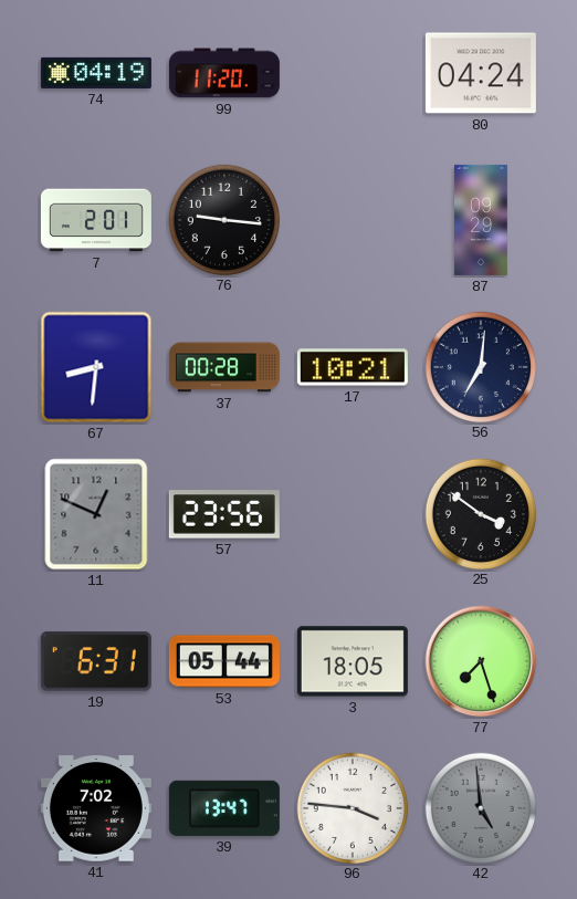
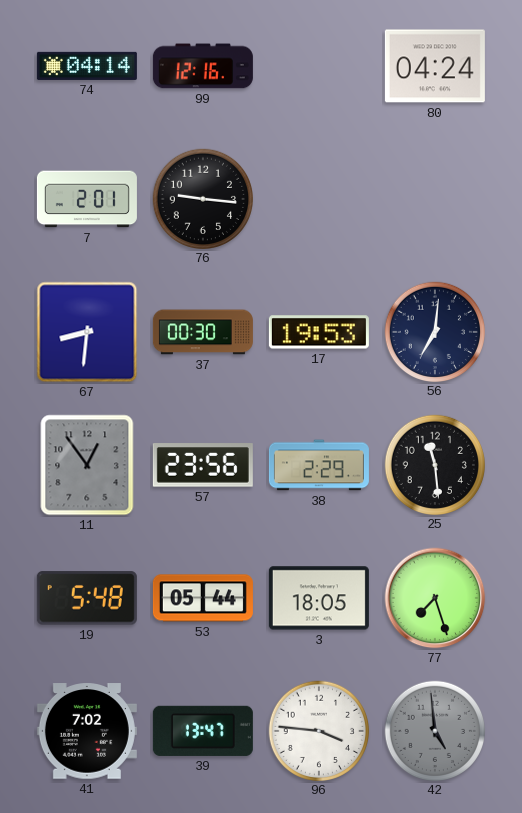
74: 04:19 -> 04:14
99: 11:20 -> 12:16
87: 09:29 -> none
37: 00:28 -> 00:30
17: 10:21 -> 19:53
11: 12:49 -> 12:54
38: none -> 2:29
25: 3:51 -> 11:29
19: 6:31 -> 5:48
